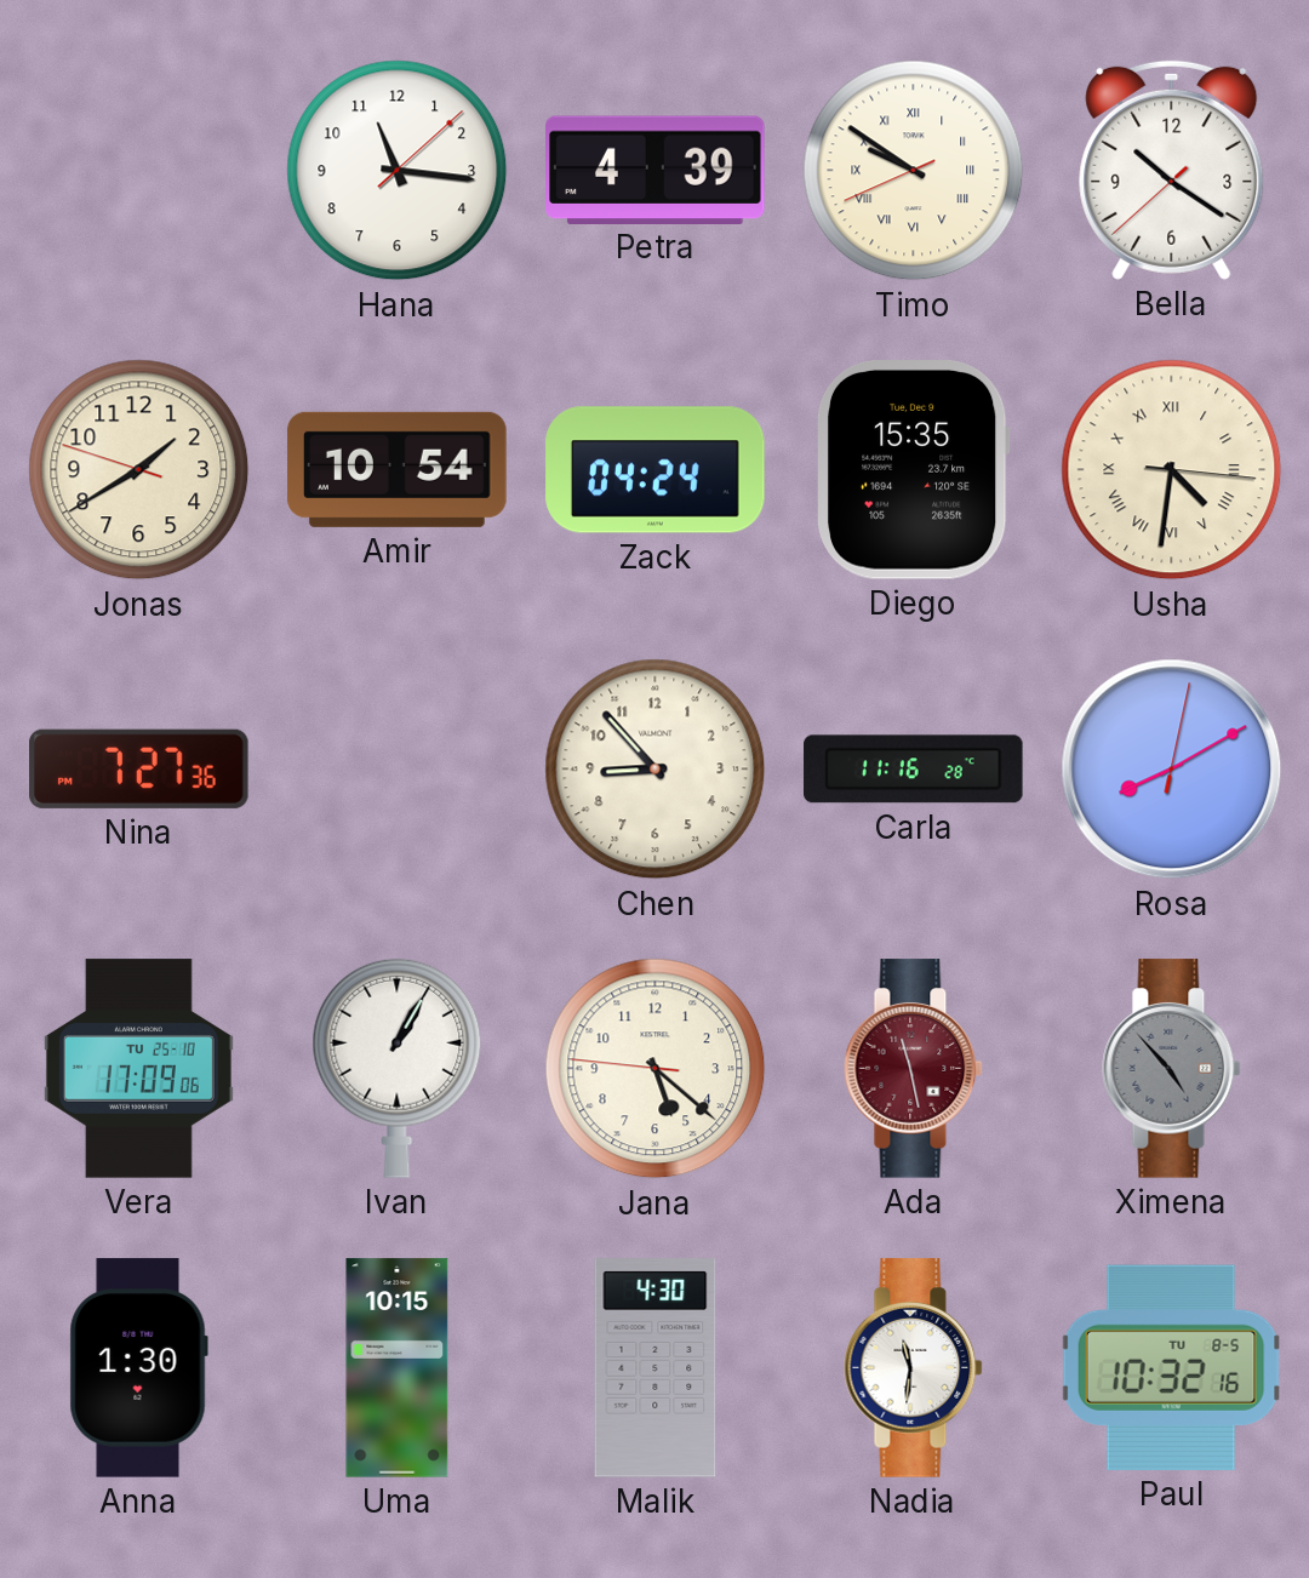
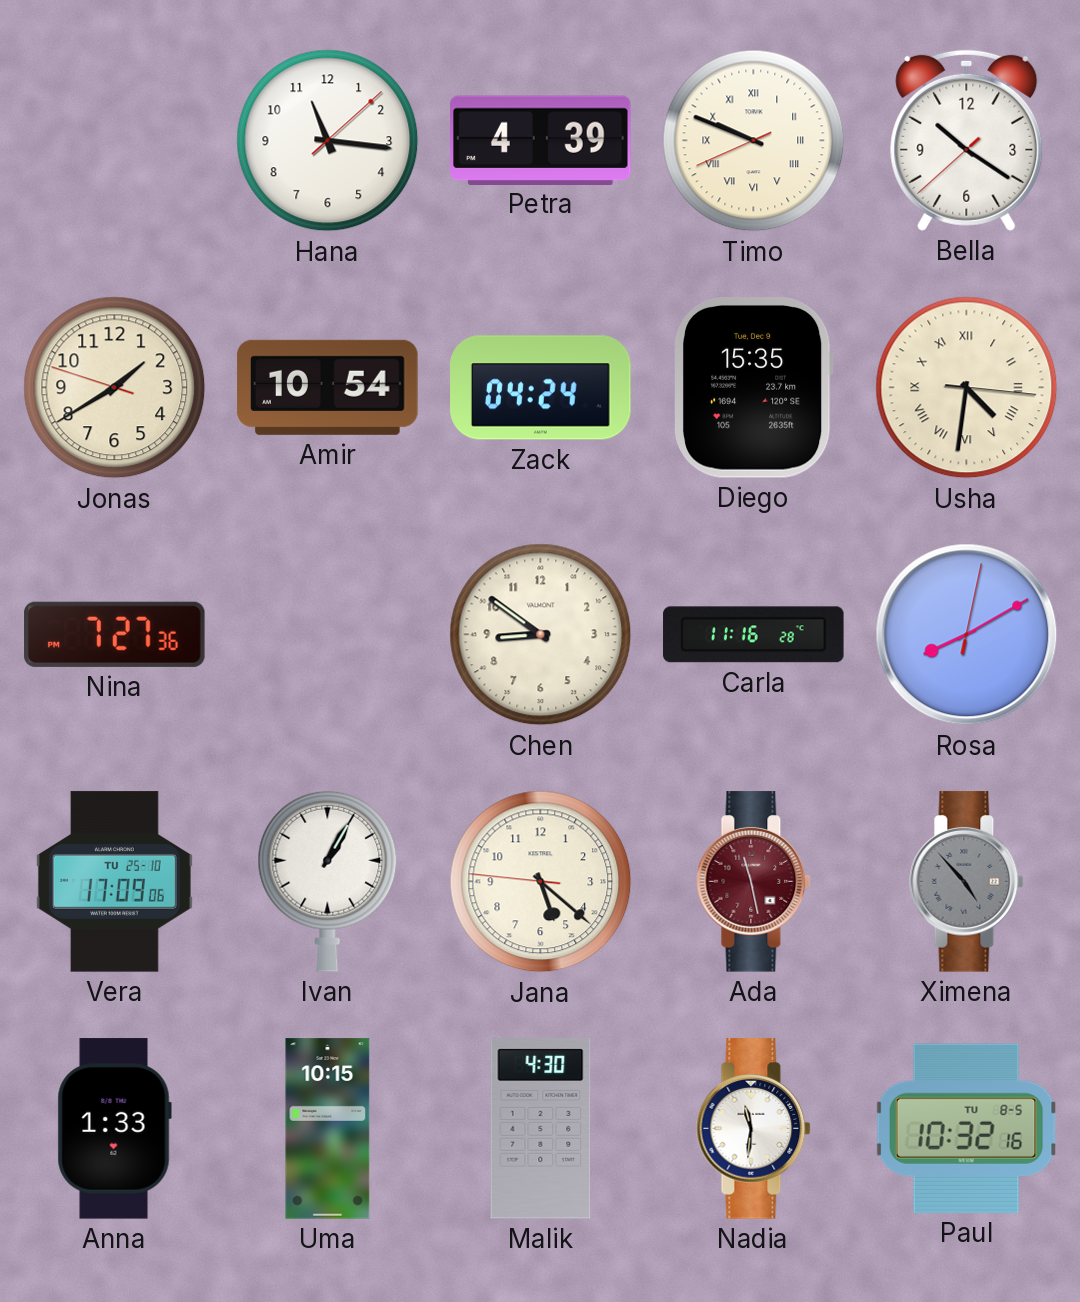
Timo: 9:50 -> 9:48
Chen: 8:53 -> 8:51
Anna: 1:30 -> 1:33
